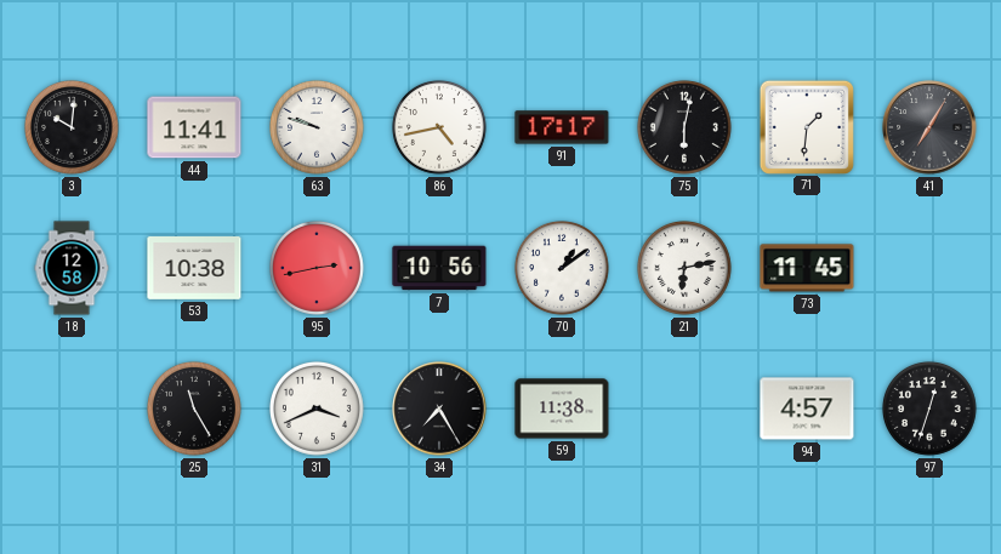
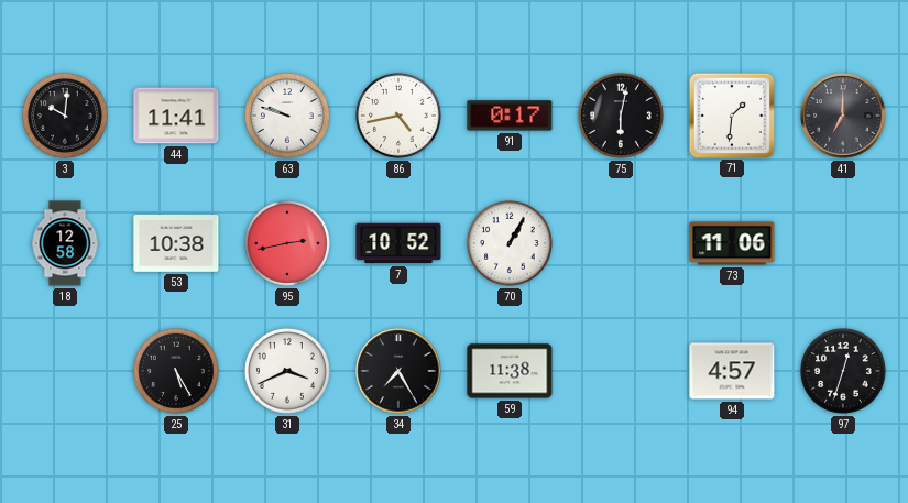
91: 17:17 -> 0:17
41: 7:05 -> 7:00
7: 10:56 -> 10:52
70: 1:09 -> 1:05
21: 6:13 -> none
73: 11:45 -> 11:06
25: 11:25 -> 5:25
